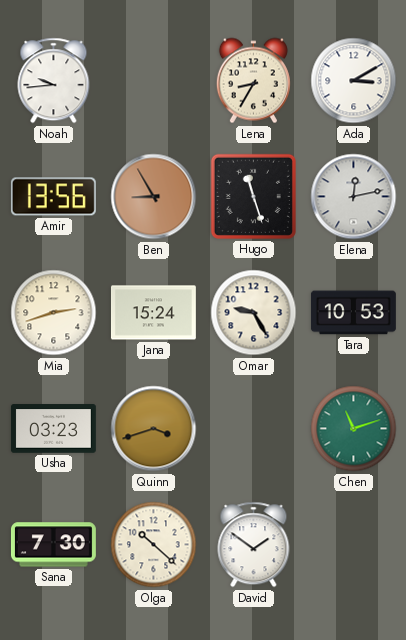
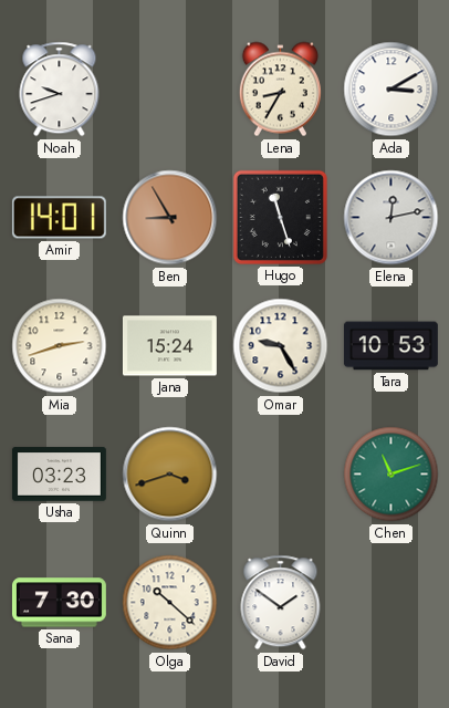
Noah: 9:44 -> 9:42
Amir: 13:56 -> 14:01
